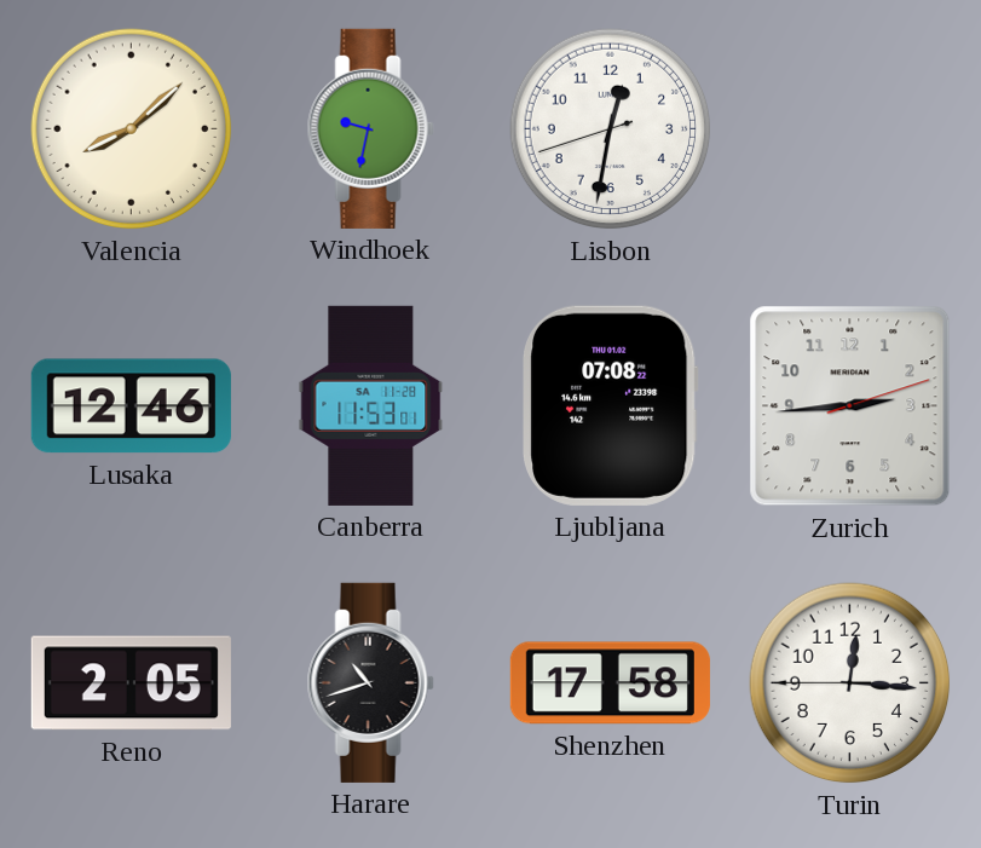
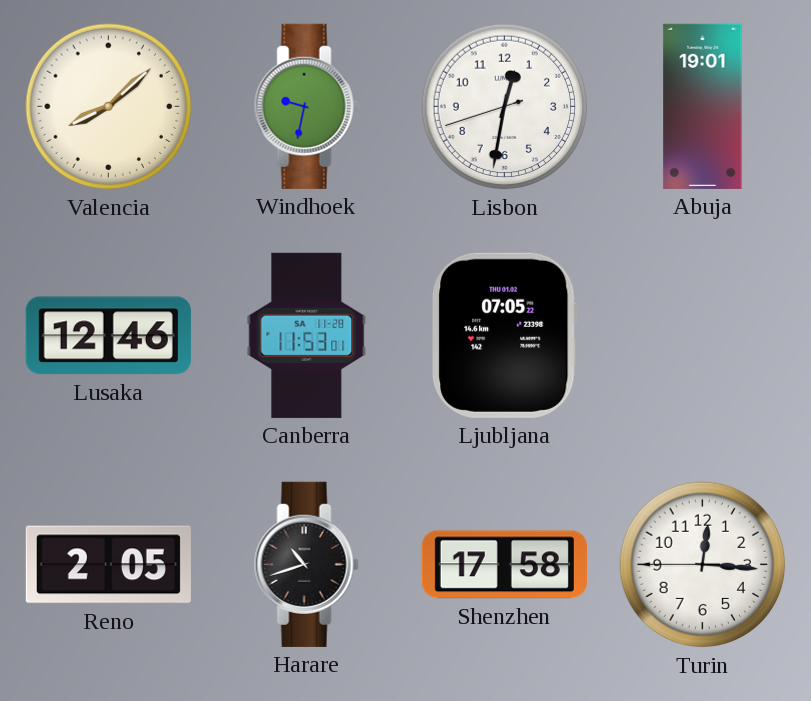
Abuja: none -> 19:01
Ljubljana: 07:08 -> 07:05
Zurich: 2:44 -> none
